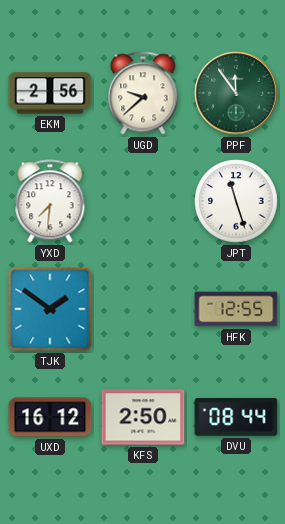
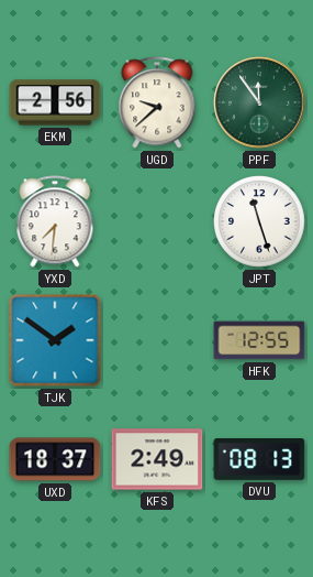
UXD: 16:12 -> 18:37
KFS: 2:50 -> 2:49
DVU: 08:44 -> 08:13
